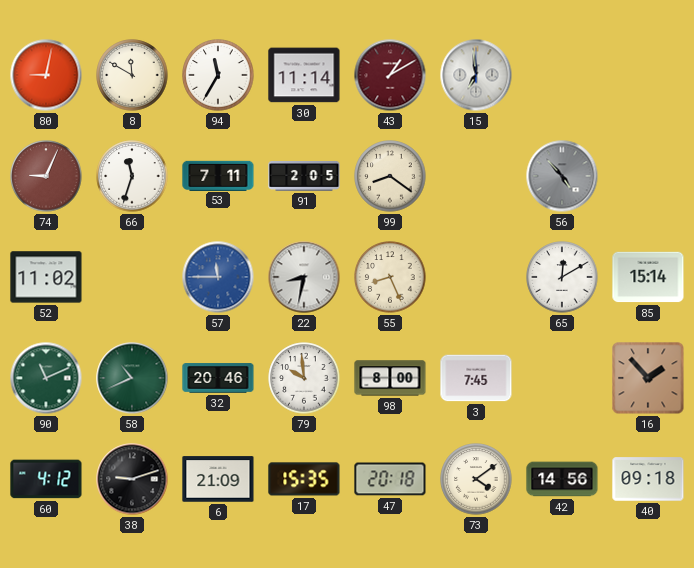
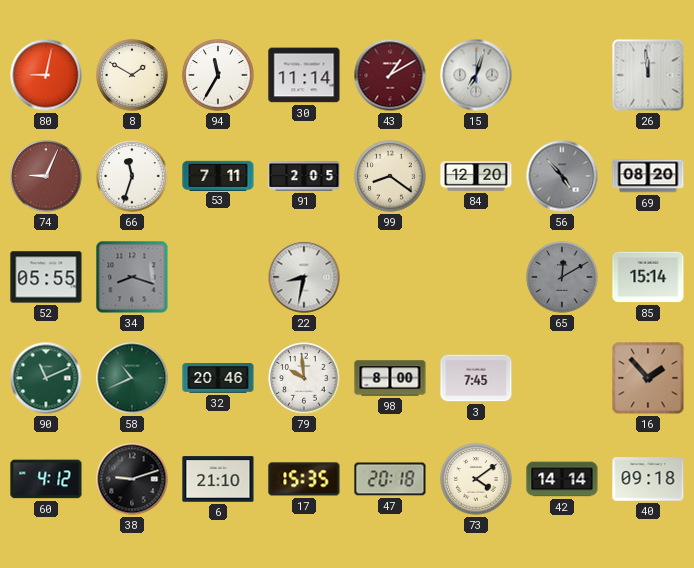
8: 11:50 -> 1:50
15: 6:59 -> 7:03
26: none -> 11:59
84: none -> 12:20
69: none -> 08:20
52: 11:02 -> 05:55
34: none -> 8:18
57: 11:45 -> none
55: 8:26 -> none
65 dial: white -> grey
6: 21:09 -> 21:10
42: 14:56 -> 14:14
